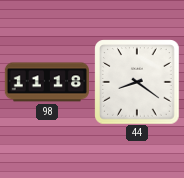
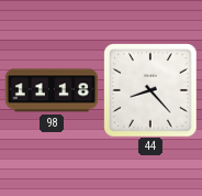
44: 8:21 -> 8:23
